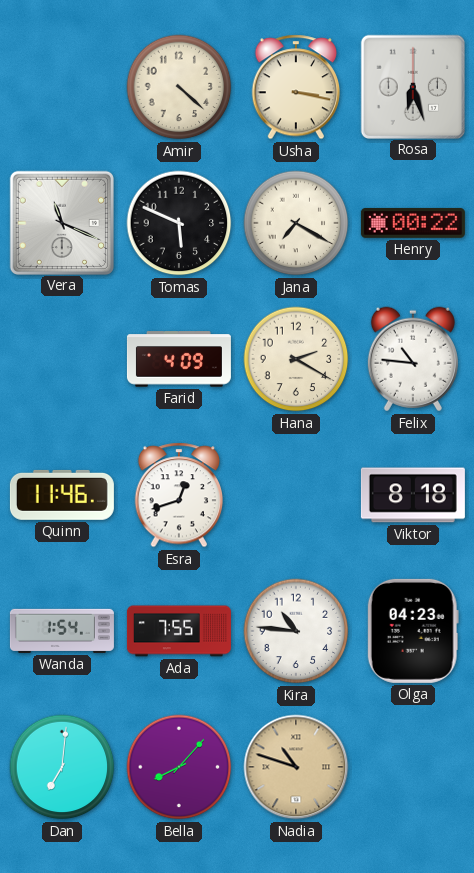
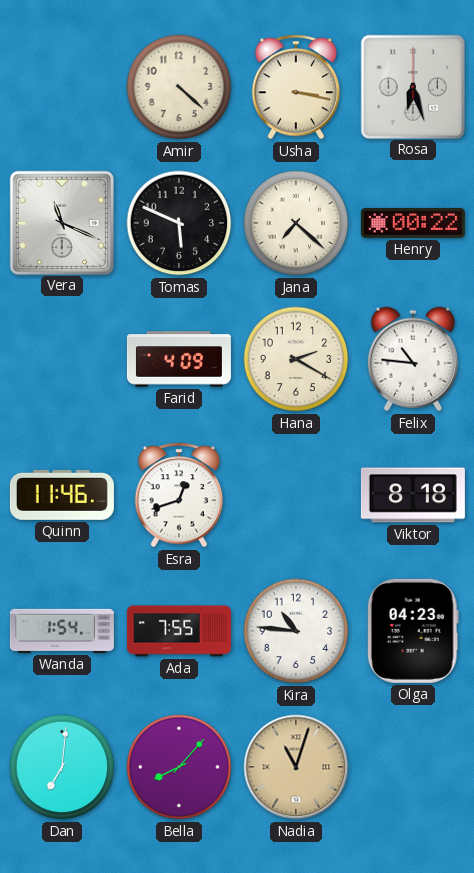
Jana: 7:20 -> 7:22
Nadia: 10:48 -> 11:03
